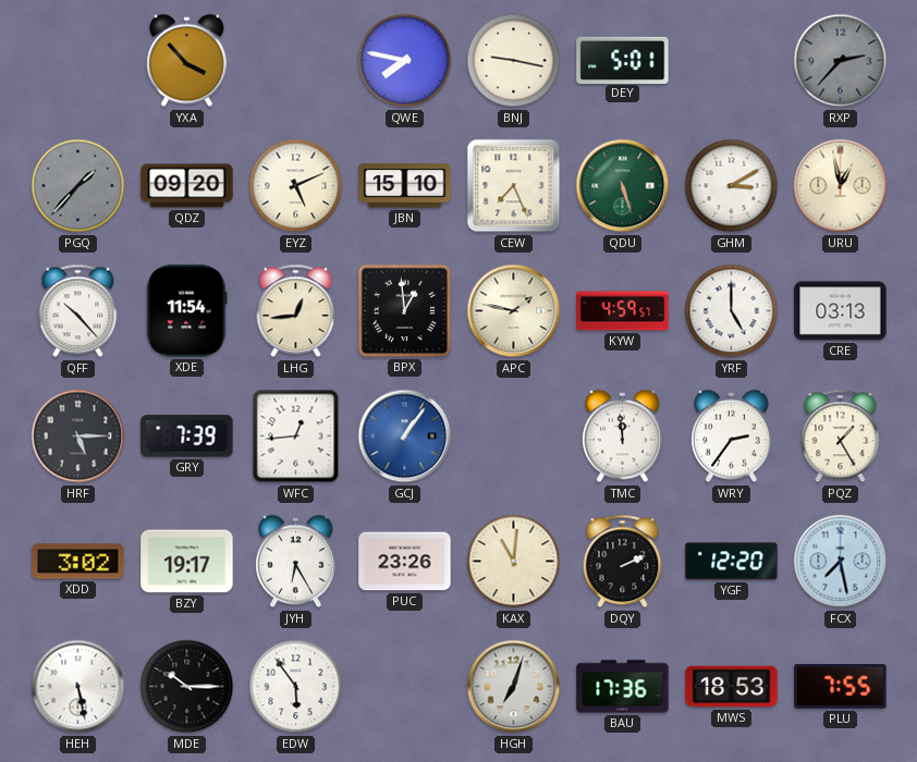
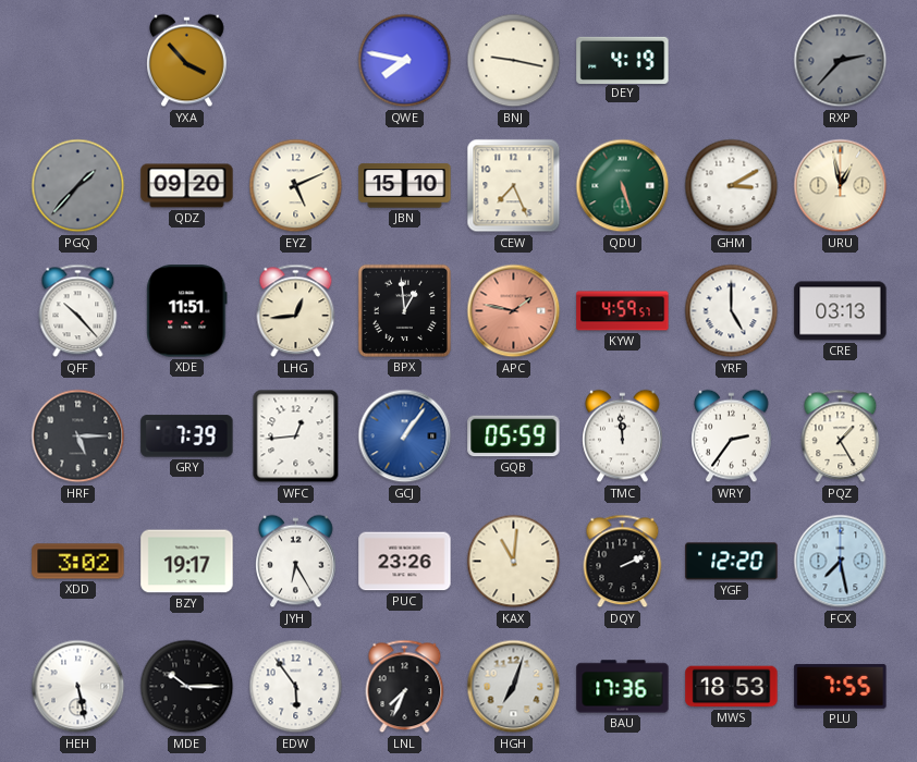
DEY: 5:01 -> 4:19
XDE: 11:54 -> 11:51
APC dial: cream -> salmon
GQB: none -> 05:59
LNL: none -> 7:34
